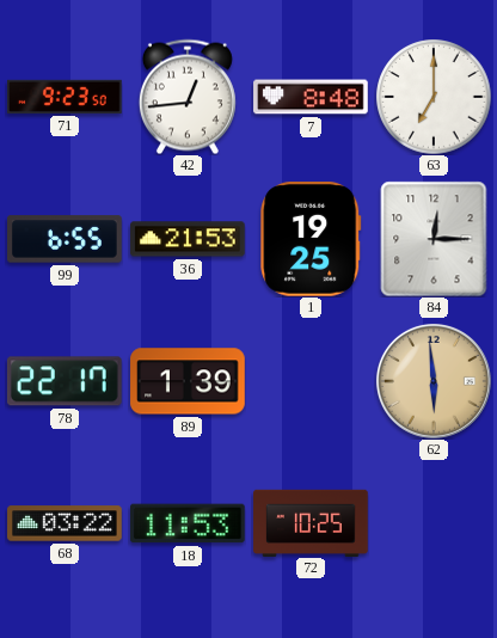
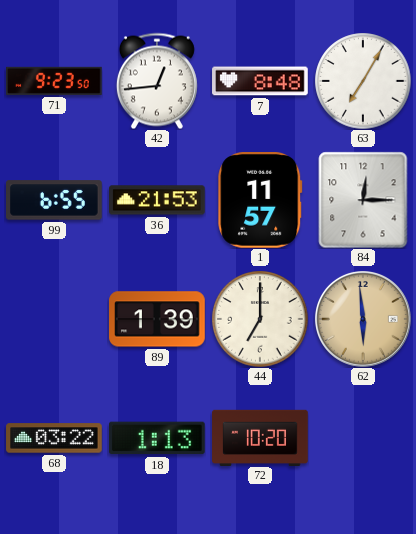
63: 7:00 -> 7:05
1: 19:25 -> 11:57
78: 22:17 -> none
44: none -> 7:00
18: 11:53 -> 1:13
72: 10:25 -> 10:20
